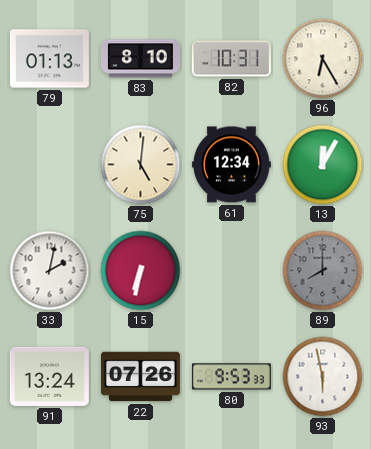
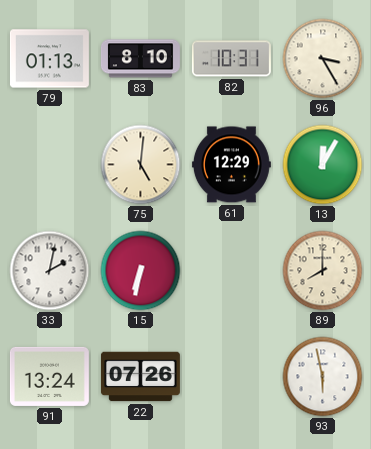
96: 6:25 -> 3:25
61: 12:34 -> 12:29
89 dial: grey -> cream
80: 9:53 -> none
